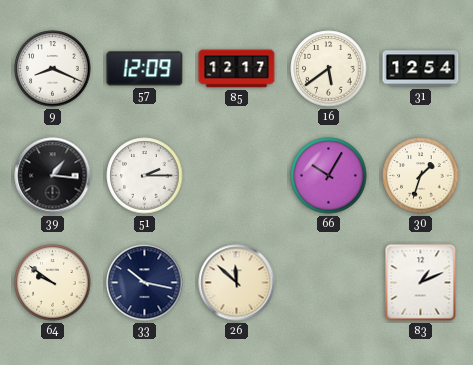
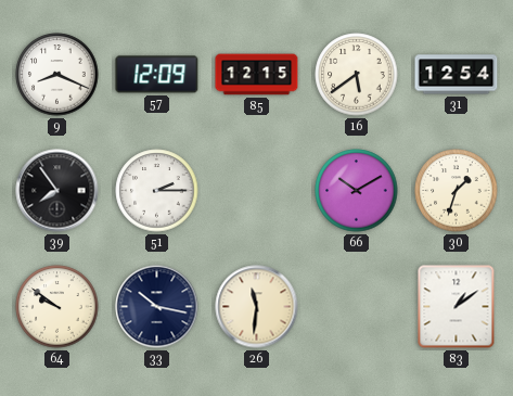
85: 12:17 -> 12:15
39: 1:16 -> 7:54
66: 10:05 -> 10:10
26: 11:52 -> 11:31
83: 1:11 -> 1:09
